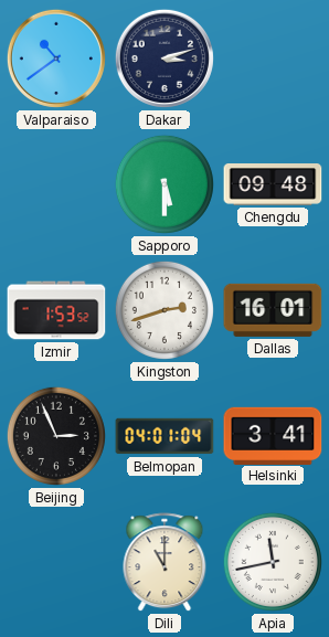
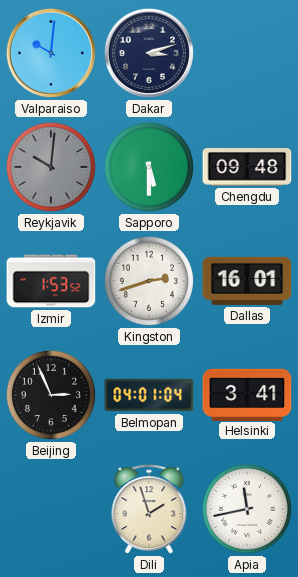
Valparaiso: 10:39 -> 10:01
Reykjavik: none -> 10:01
Dili: 11:00 -> 1:57
